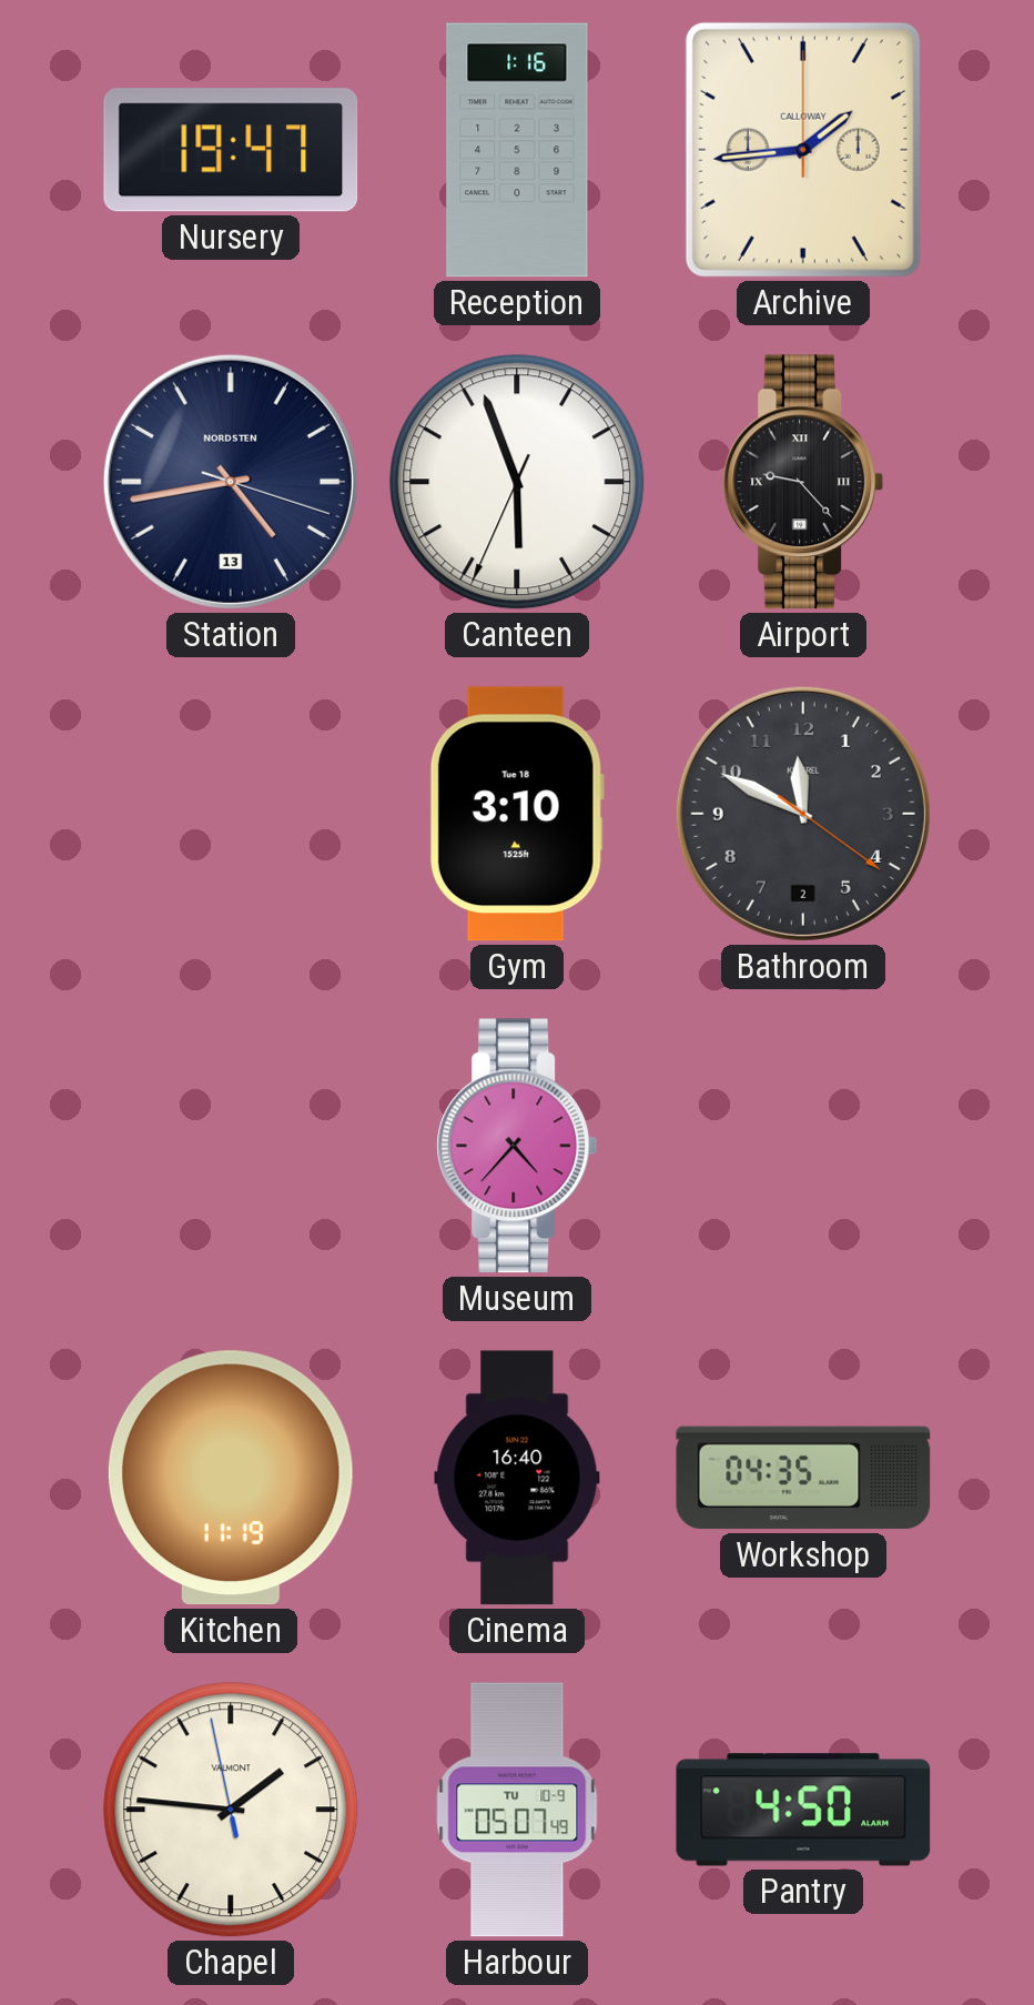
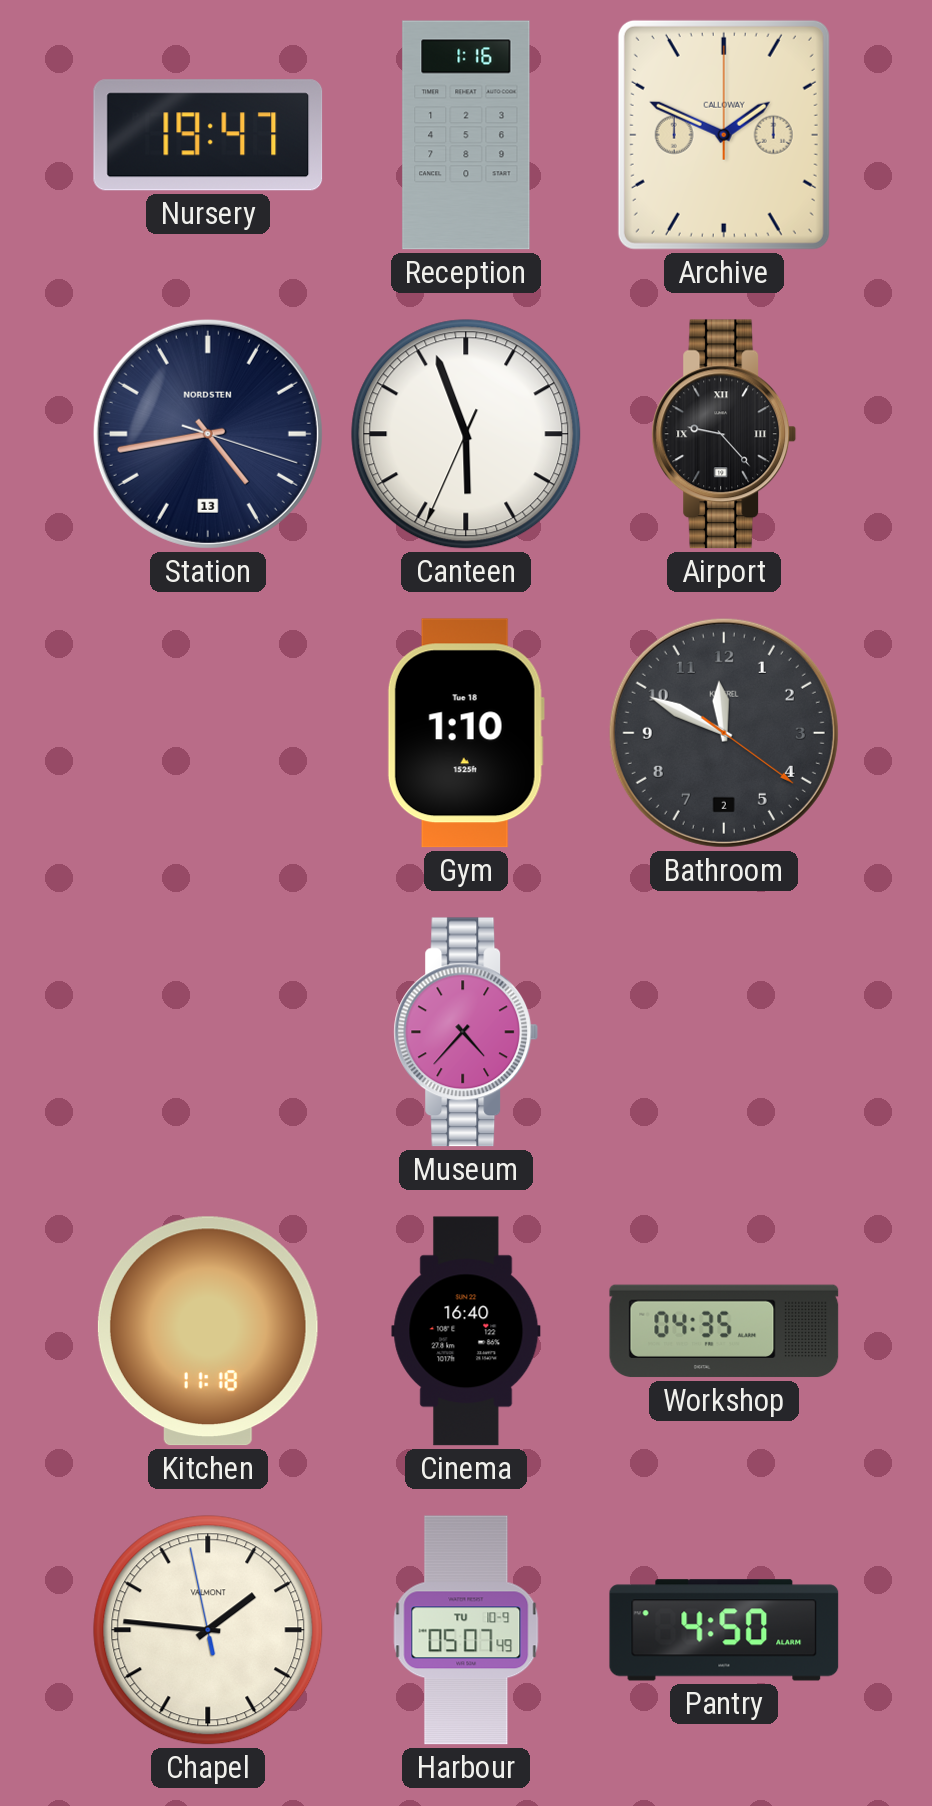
Archive: 1:44 -> 1:49
Gym: 3:10 -> 1:10
Kitchen: 11:19 -> 11:18
